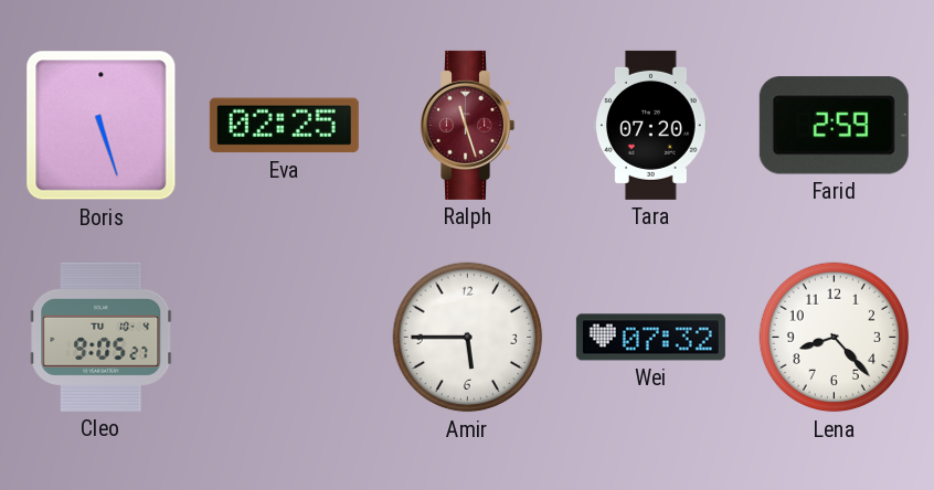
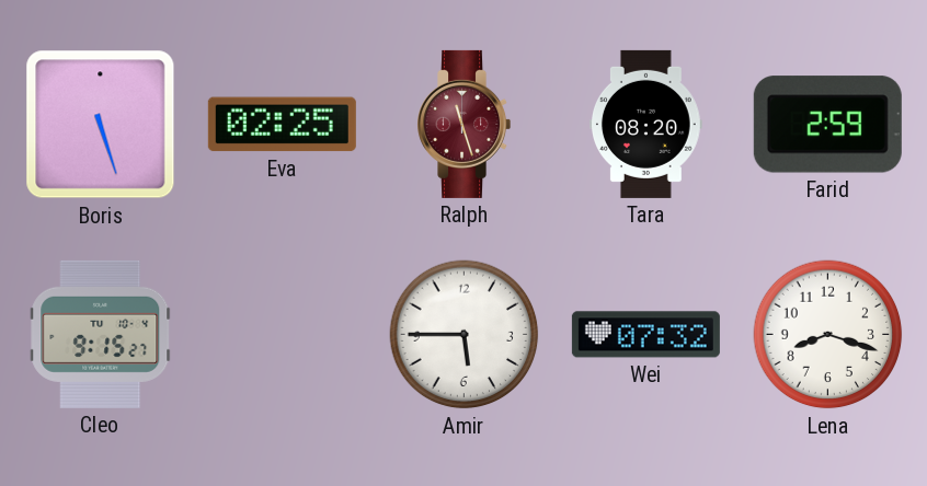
Tara: 07:20 -> 08:20
Cleo: 9:05 -> 9:15
Lena: 8:23 -> 8:18
